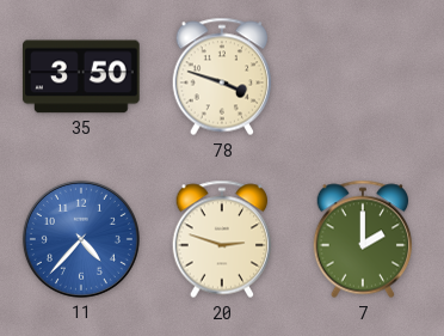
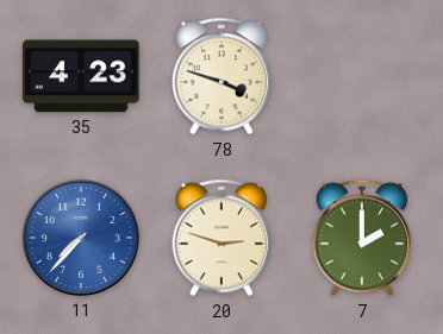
35: 3:50 -> 4:23
11: 4:37 -> 7:37
